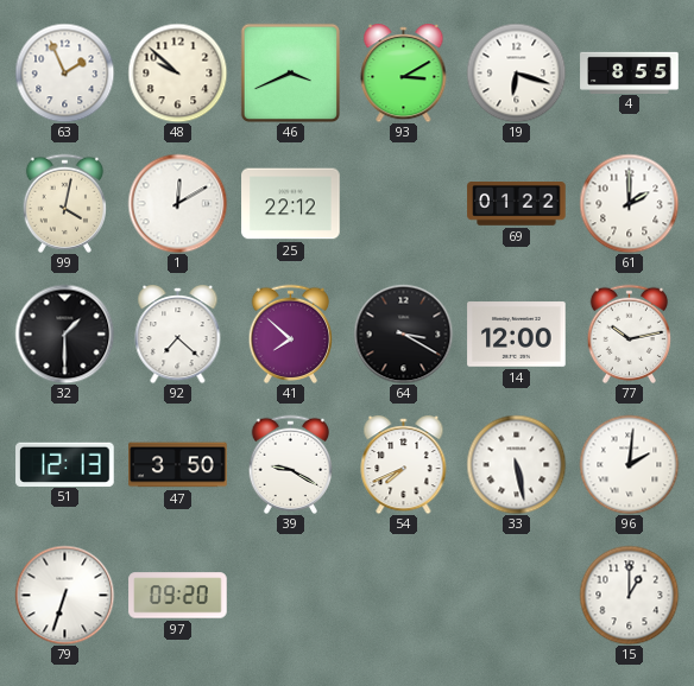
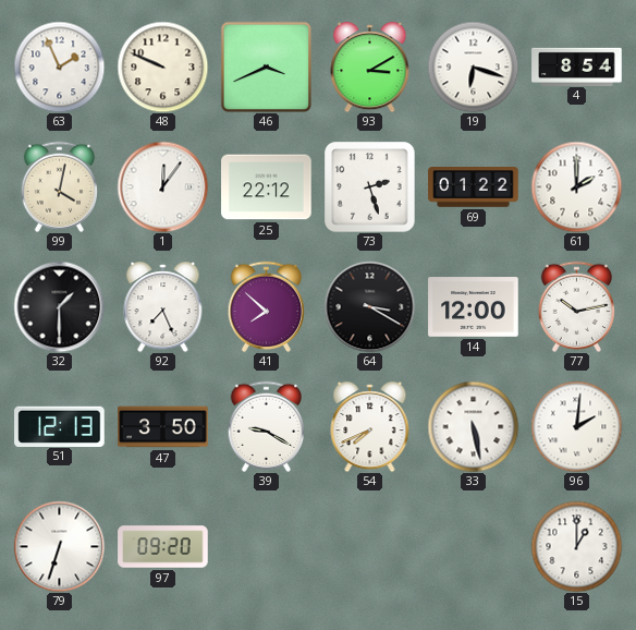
48: 9:52 -> 9:49
4: 8:55 -> 8:54
1: 12:10 -> 12:06
73: none -> 2:27
92: 7:22 -> 7:26
